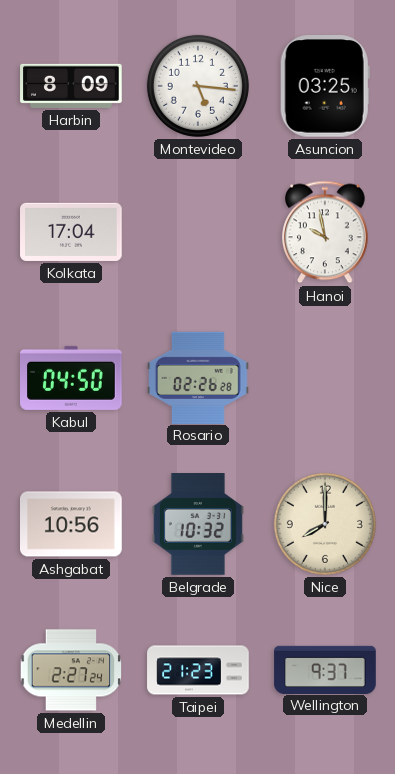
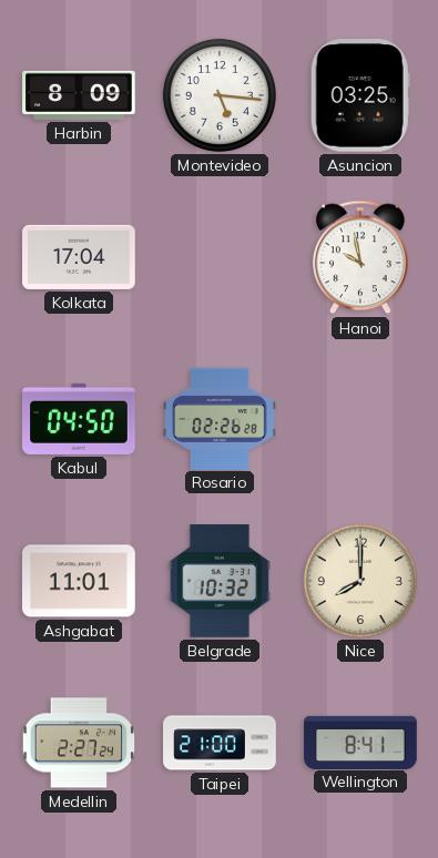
Ashgabat: 10:56 -> 11:01
Taipei: 21:23 -> 21:00
Wellington: 9:37 -> 8:41
